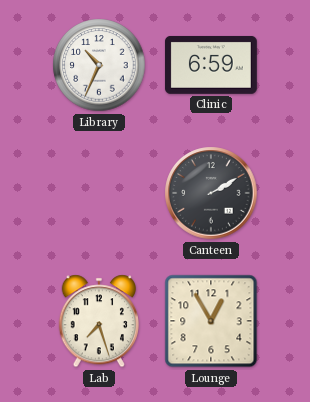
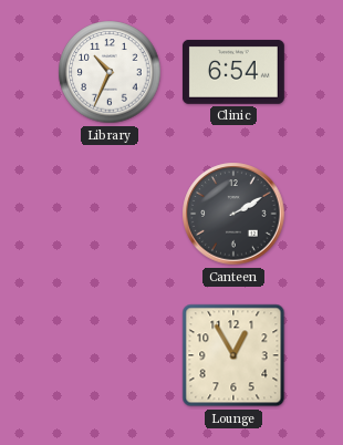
Clinic: 6:59 -> 6:54
Lab: 7:27 -> none
